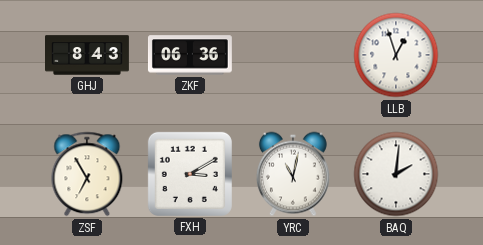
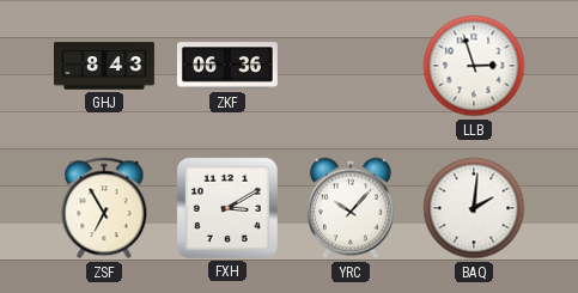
LLB: 12:57 -> 2:57
YRC: 11:02 -> 10:07
